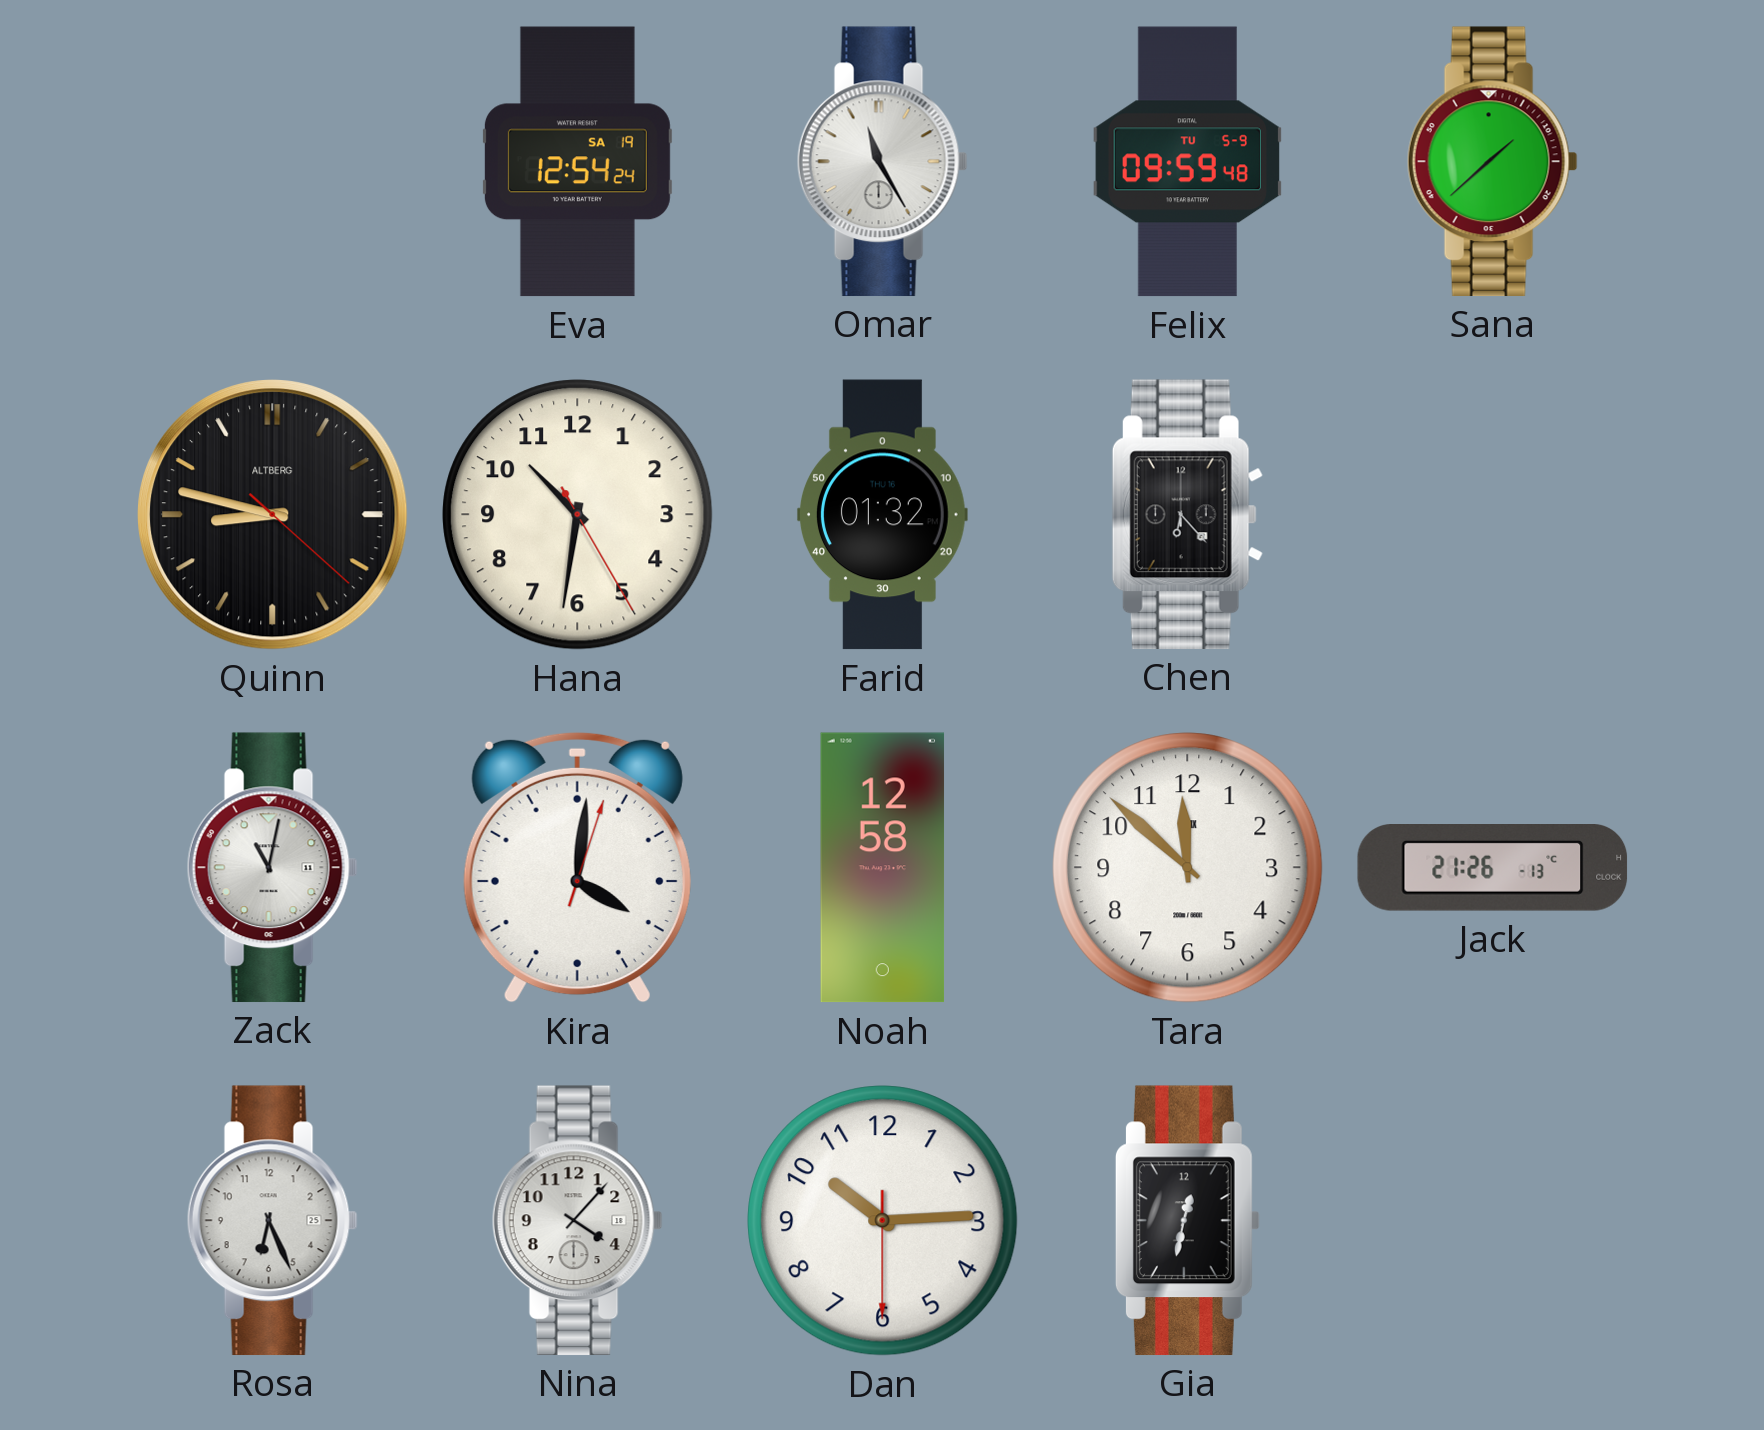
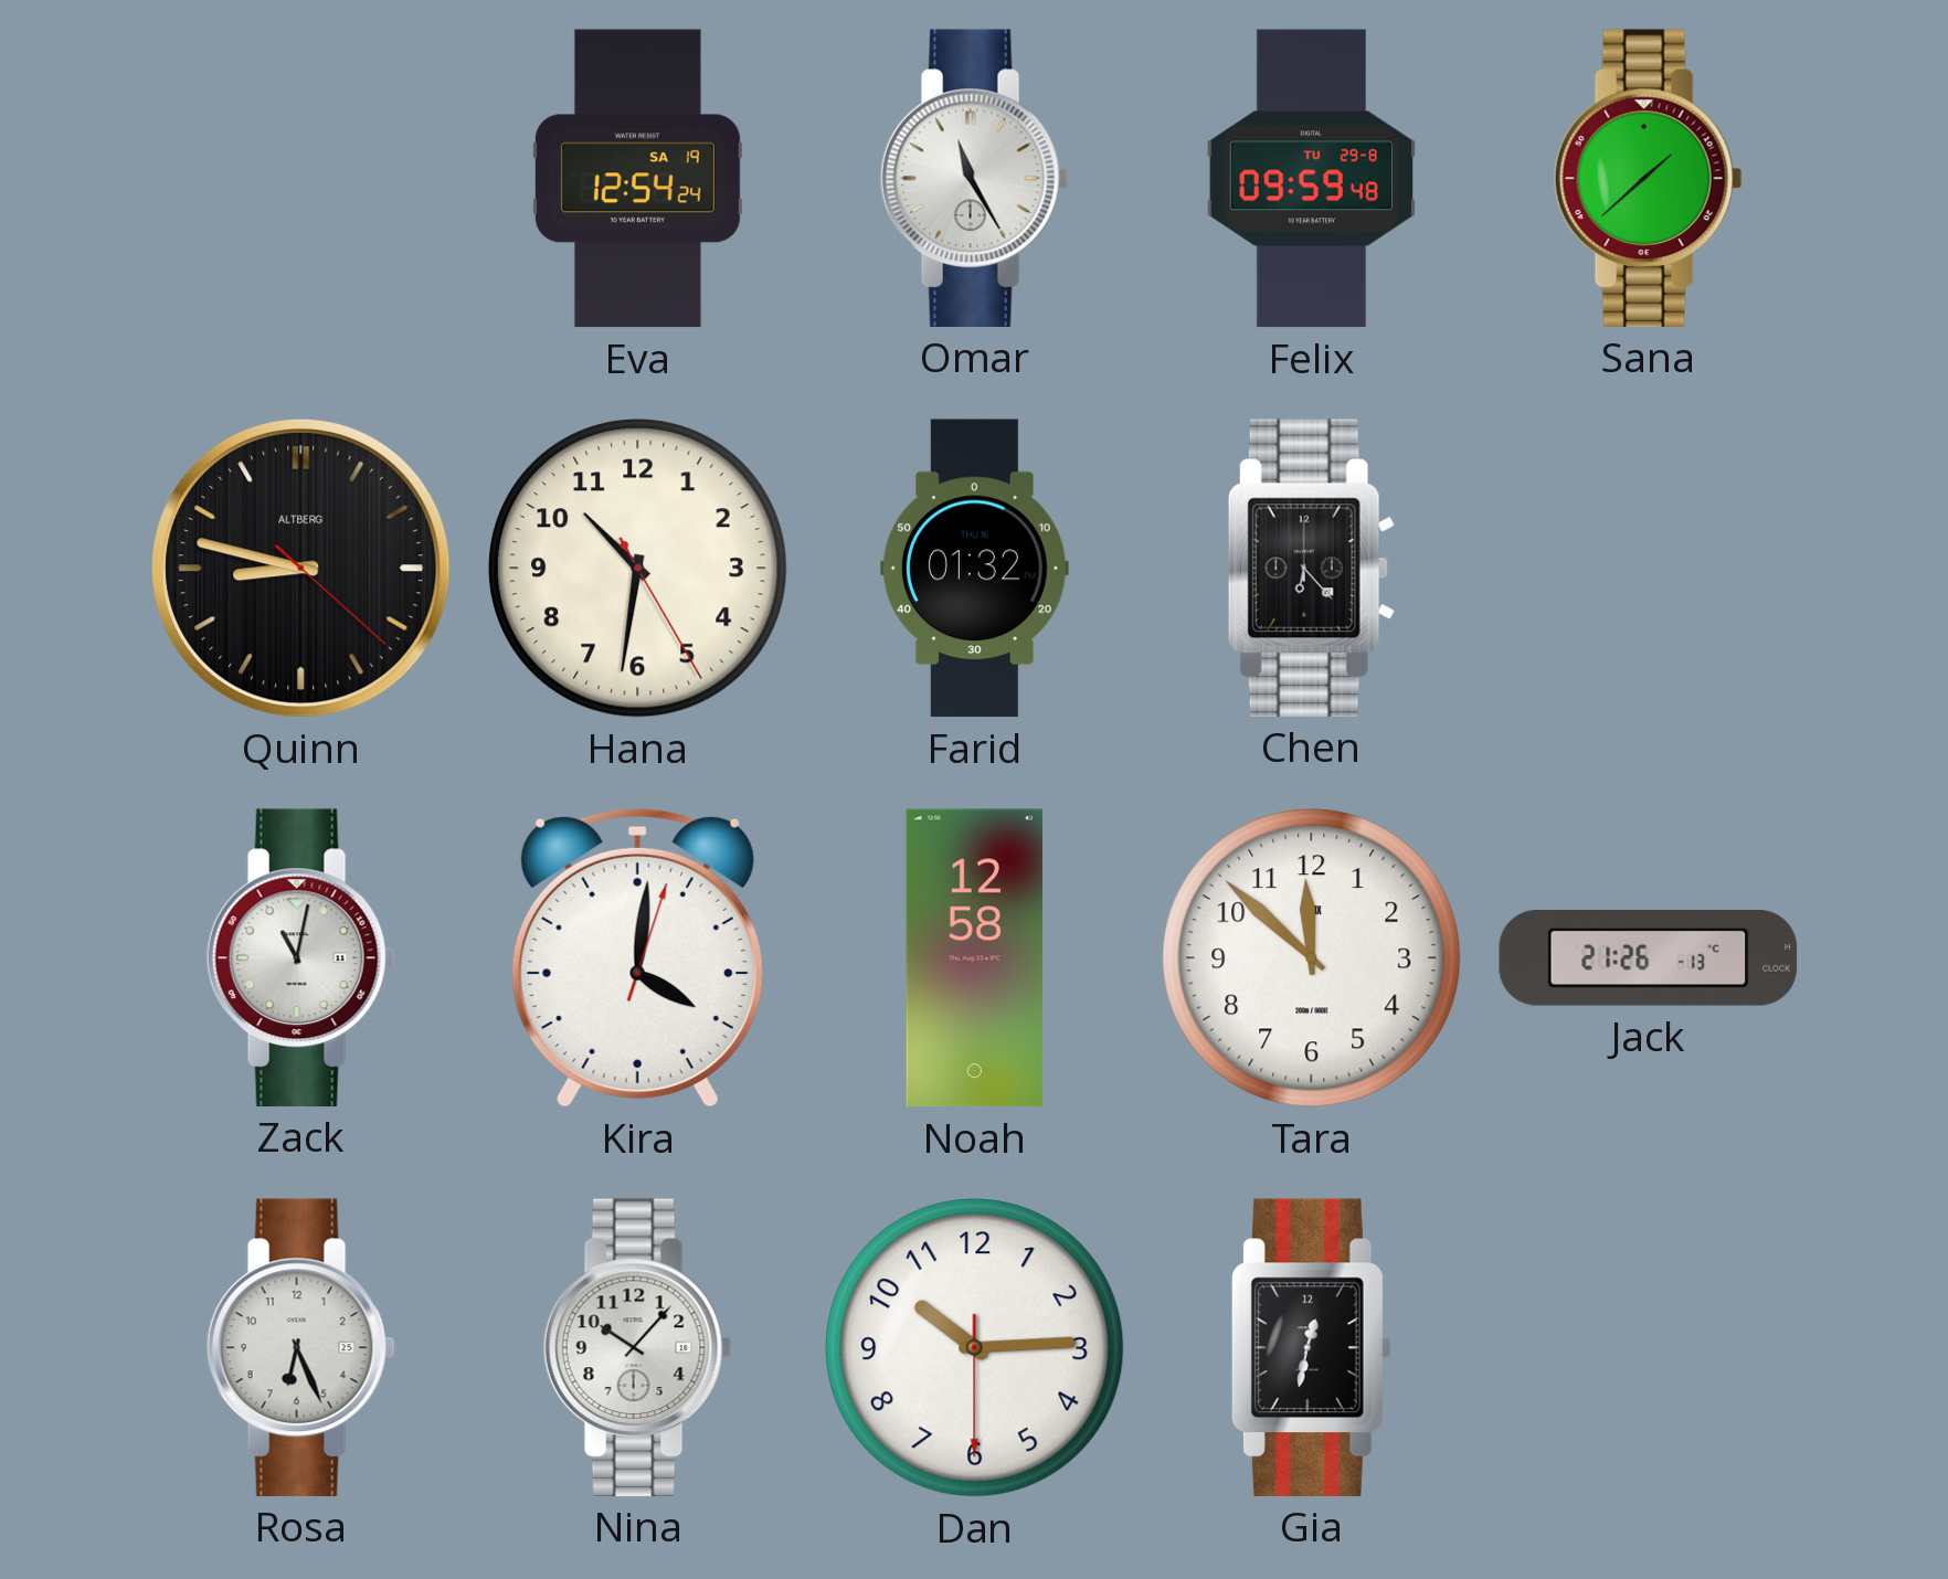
Felix date: TU 5-9 -> TU 29-8
Nina: 4:07 -> 10:07
